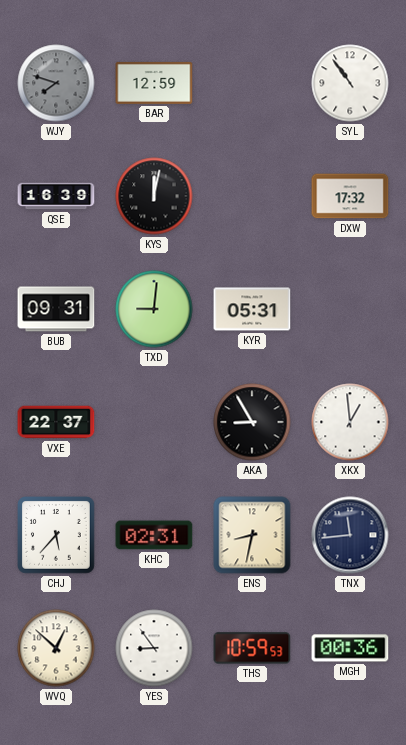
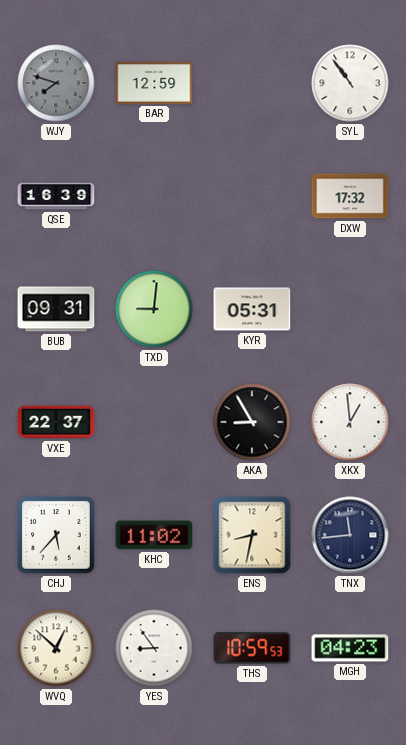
KYS: 12:02 -> none
KHC: 02:31 -> 11:02
MGH: 00:36 -> 04:23
